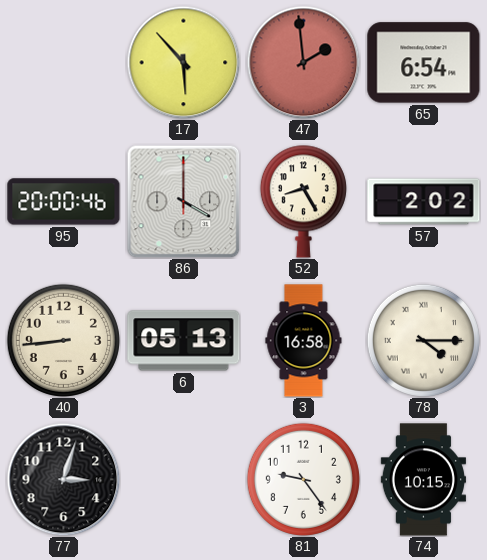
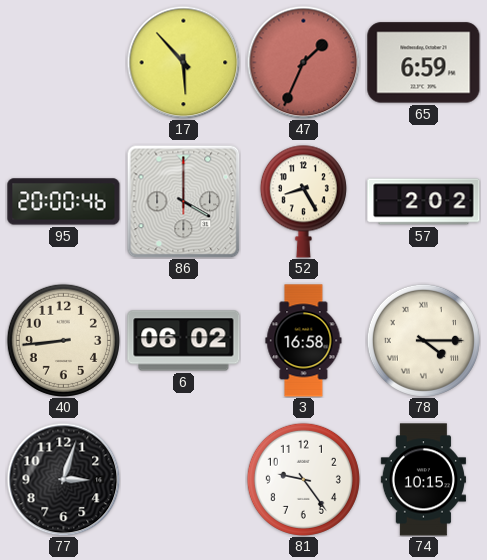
47: 1:59 -> 1:34
65: 6:54 -> 6:59
6: 05:13 -> 06:02
